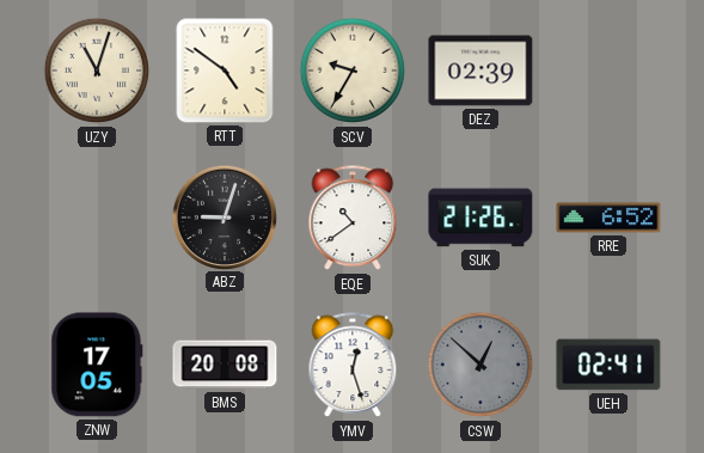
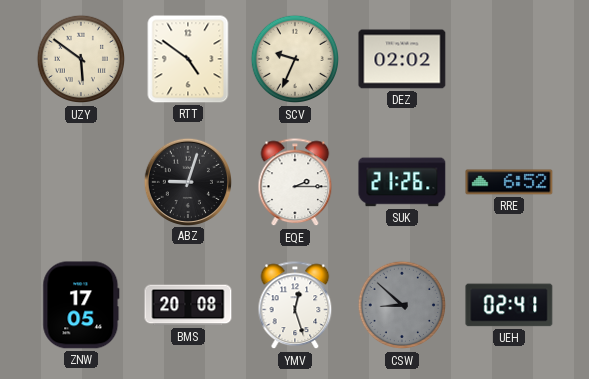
UZY: 11:03 -> 5:51
SCV: 9:35 -> 9:34
DEZ: 02:39 -> 02:02
EQE: 10:39 -> 2:15
CSW: 12:52 -> 8:52
